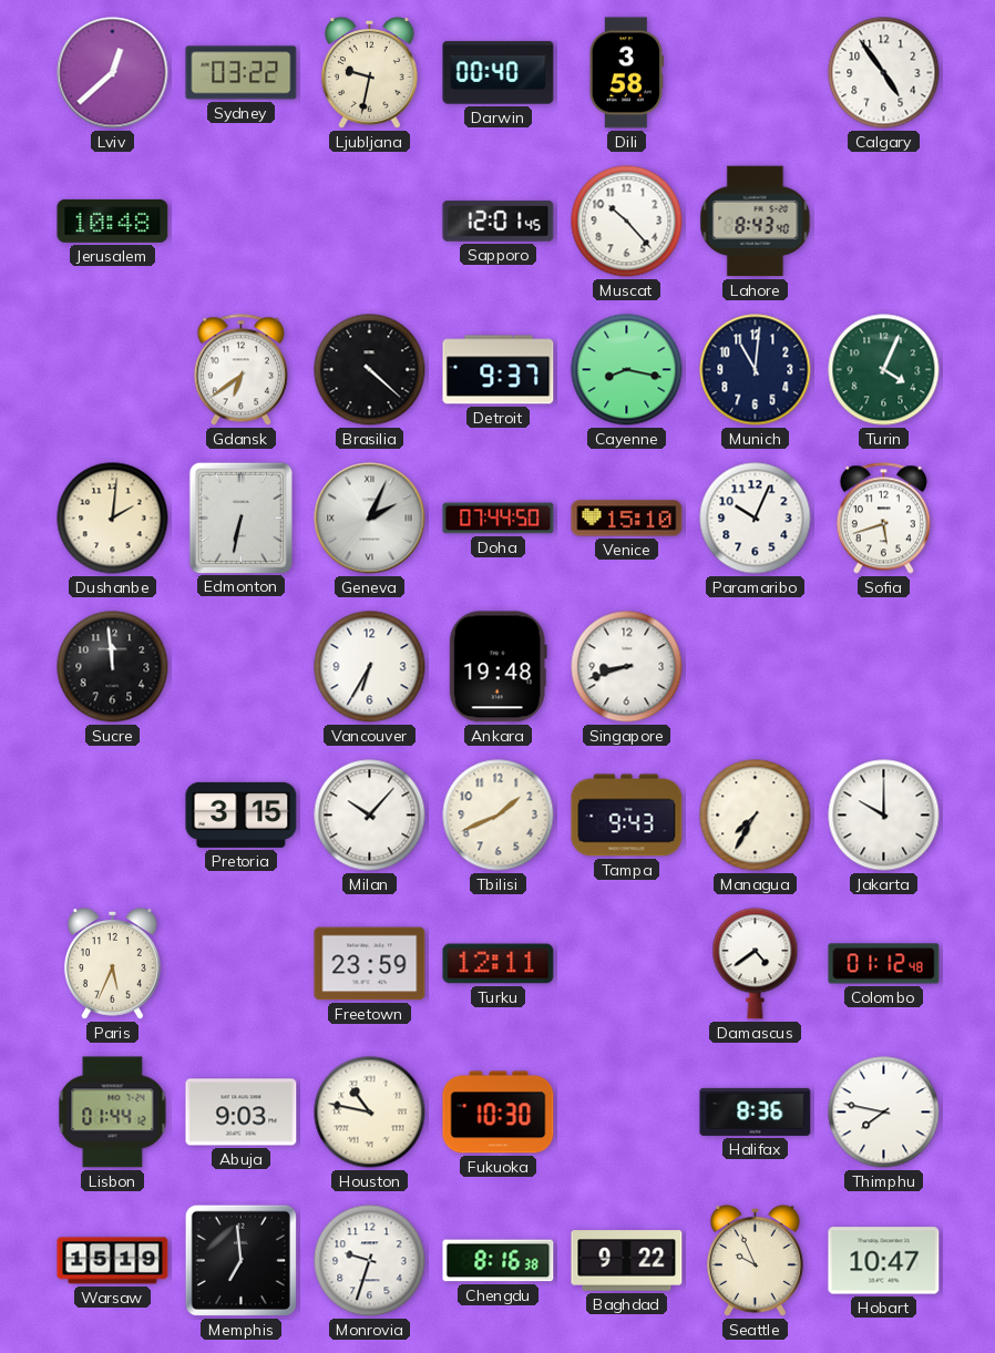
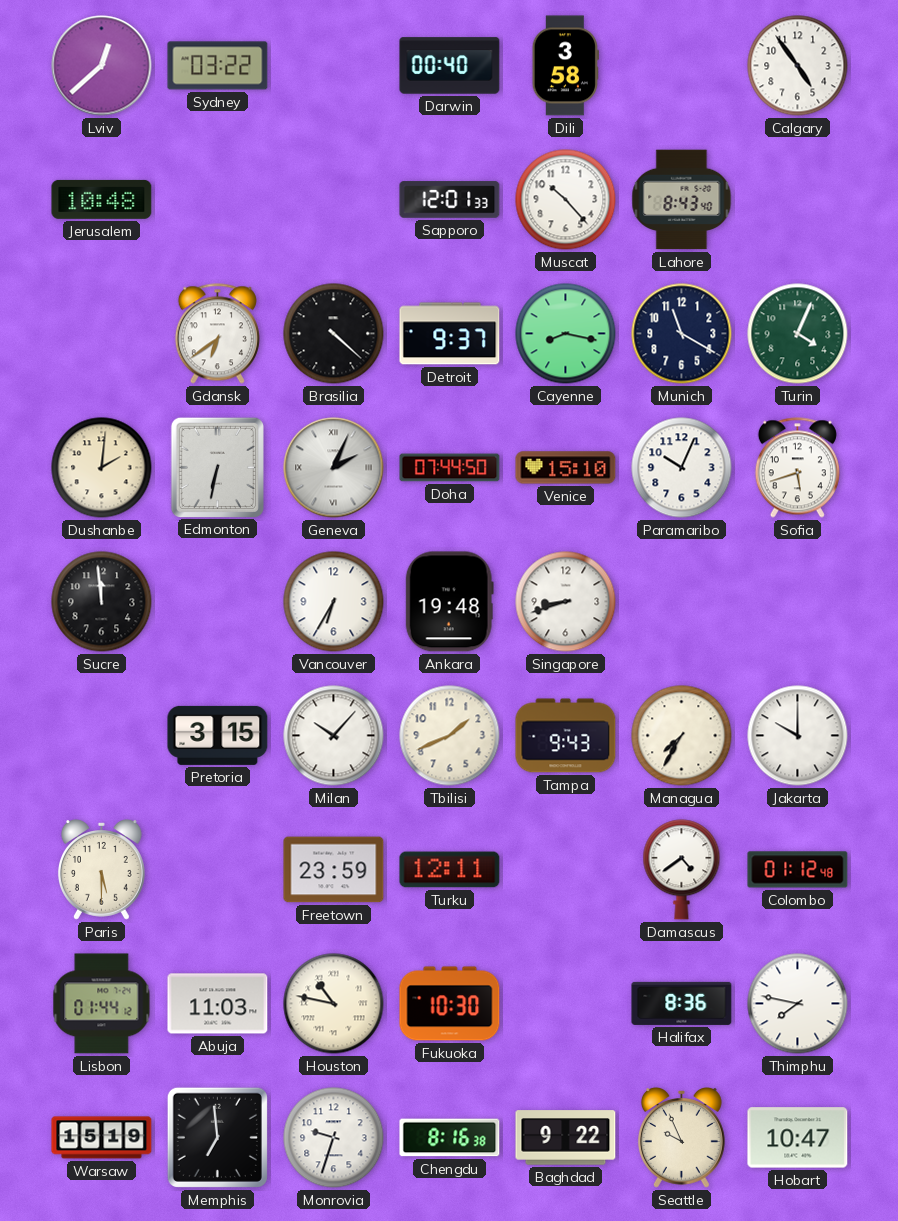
Ljubljana: 9:32 -> none
Sapporo: 12:01:45 -> 12:01:33
Munich: 11:01 -> 11:20
Paris: 5:34 -> 5:30
Abuja: 9:03 -> 11:03
